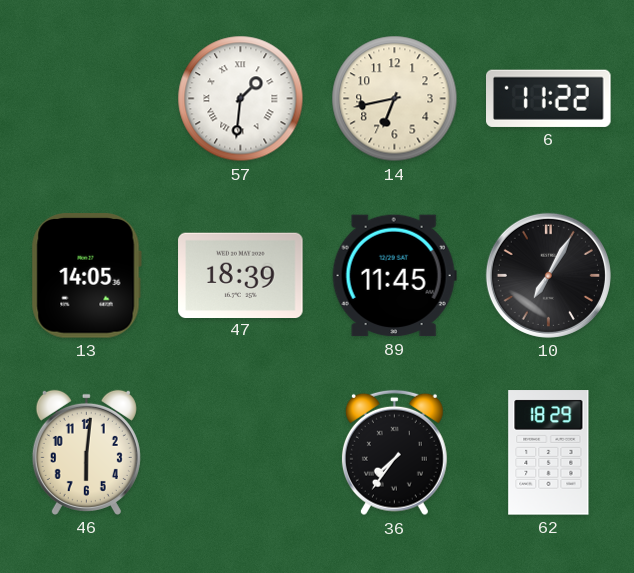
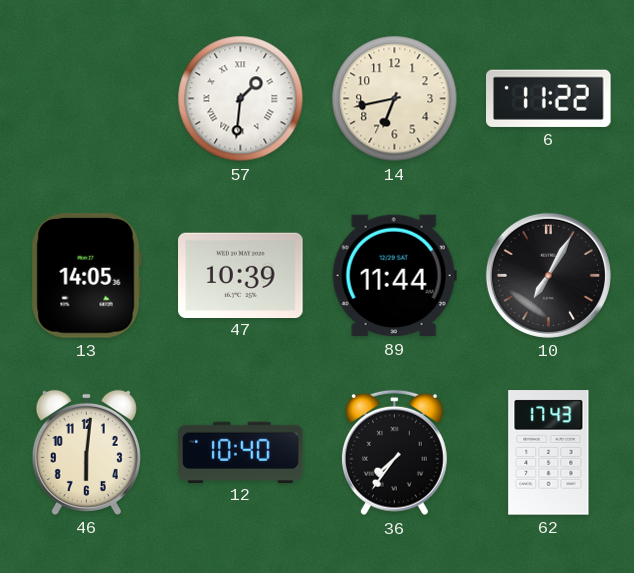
47: 18:39 -> 10:39
89: 11:45 -> 11:44
12: none -> 10:40
62: 18:29 -> 17:43
